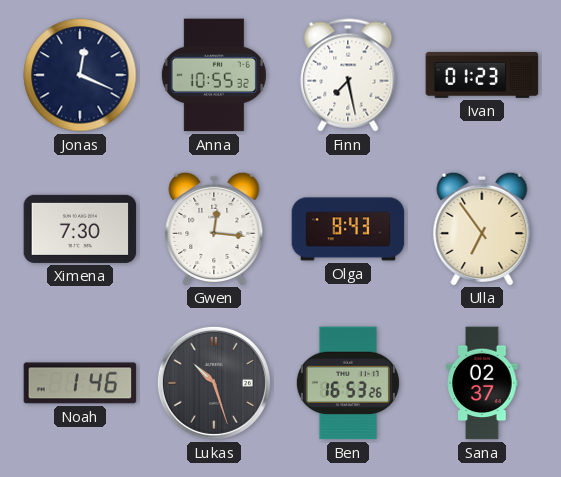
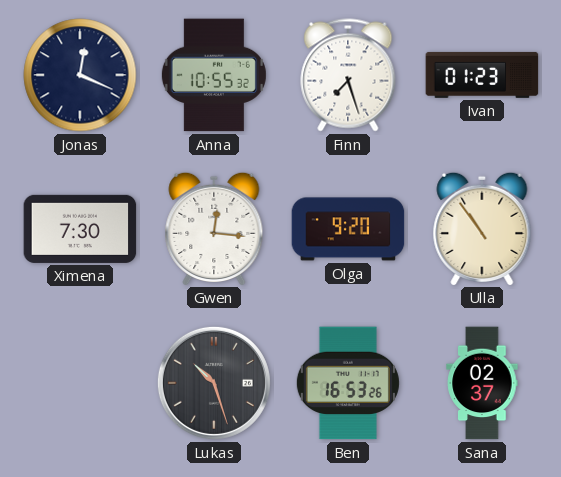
Finn: 7:28 -> 7:27
Olga: 8:43 -> 9:20
Ulla: 6:54 -> 10:54
Noah: 1:46 -> none
